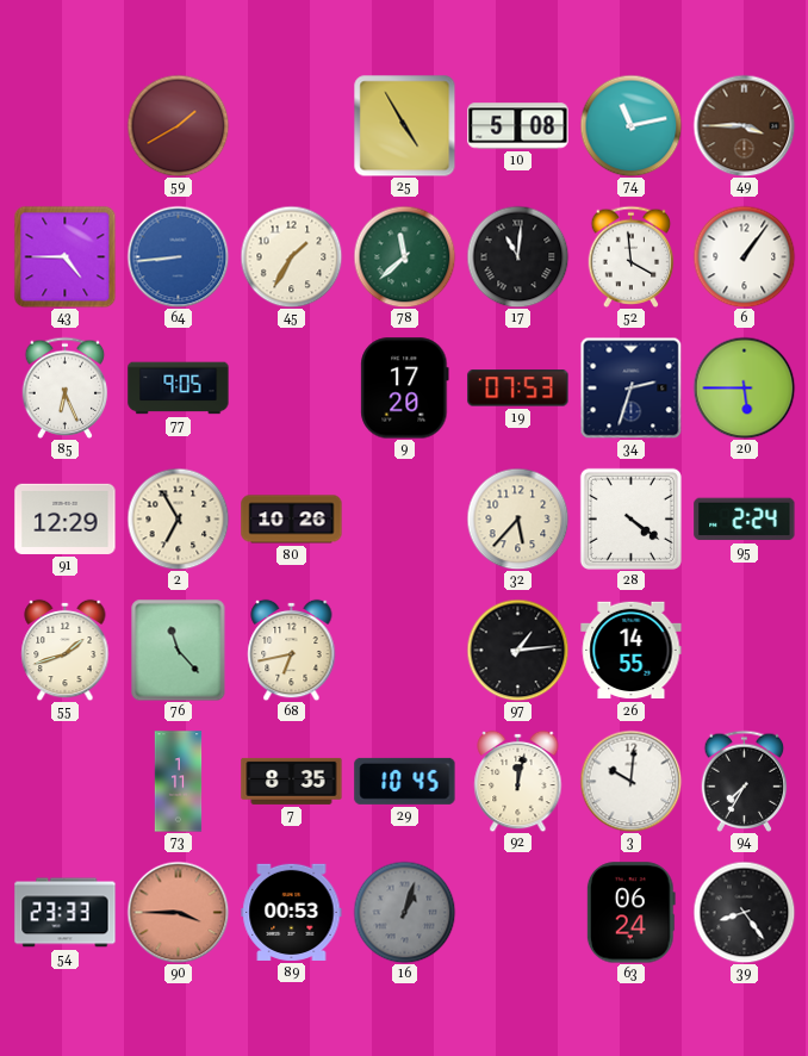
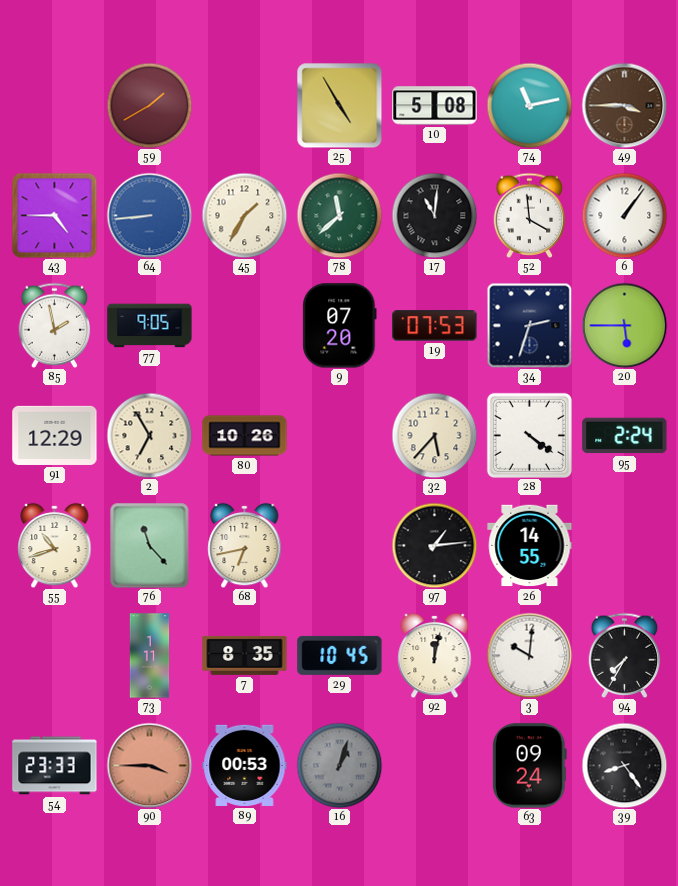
85: 6:26 -> 1:58
9: 17:20 -> 07:20
55: 1:42 -> 10:42
63: 06:24 -> 09:24
